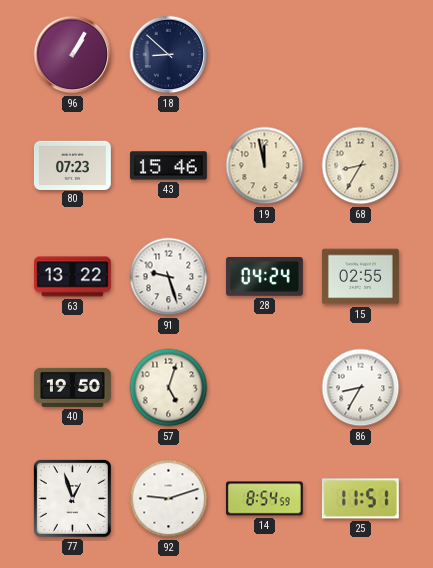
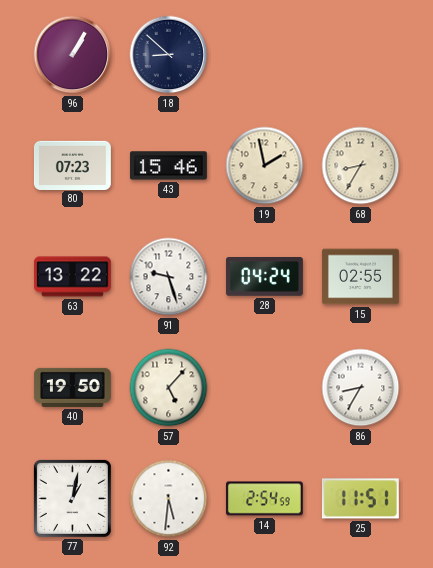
19: 11:58 -> 1:58
57: 5:03 -> 5:07
77: 12:57 -> 1:02
92: 9:12 -> 5:31
14: 8:54 -> 2:54
